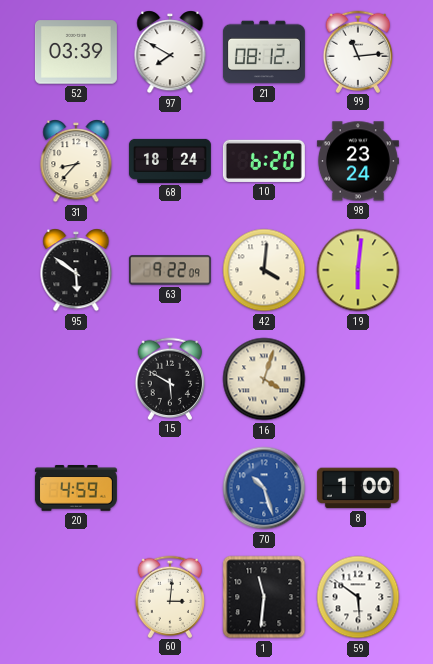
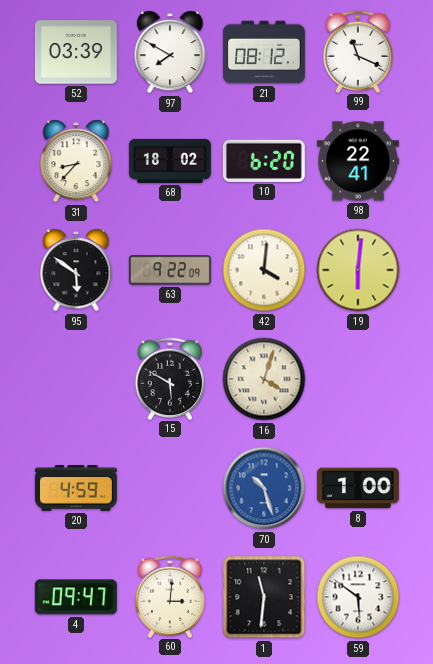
99: 11:14 -> 11:19
68: 18:24 -> 18:02
98: 23:24 -> 22:41
4: none -> 09:47
